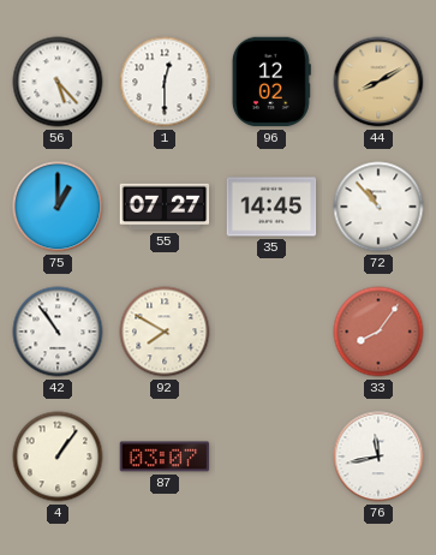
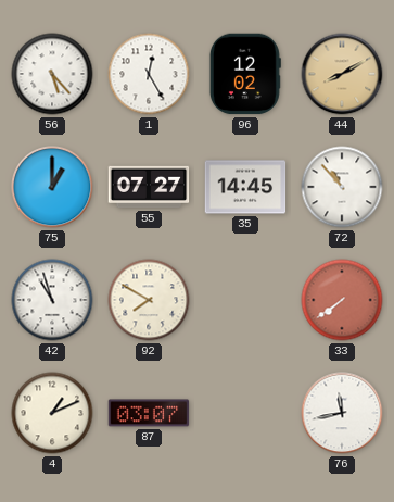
1: 12:30 -> 12:25
42: 10:54 -> 10:57
33: 8:06 -> 7:39
4: 1:06 -> 1:11
